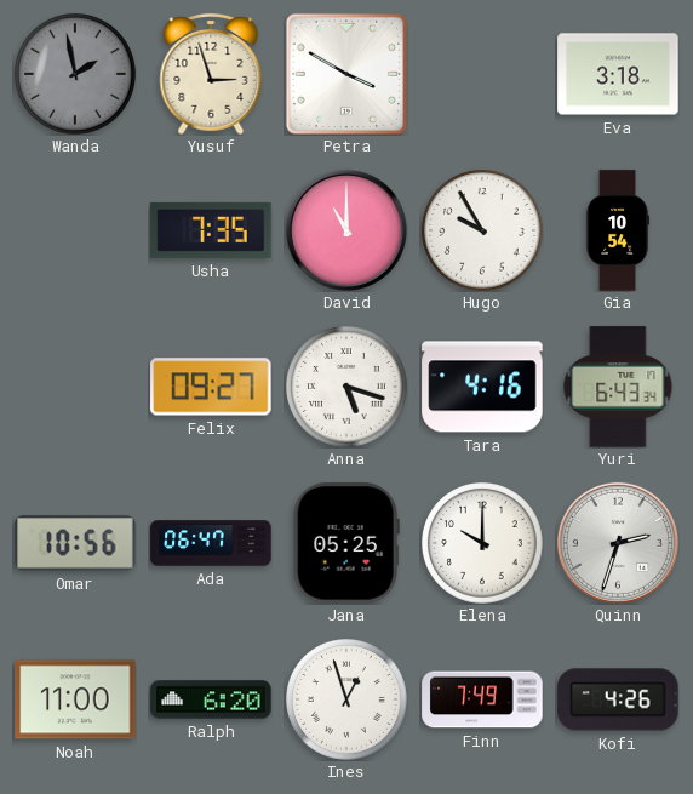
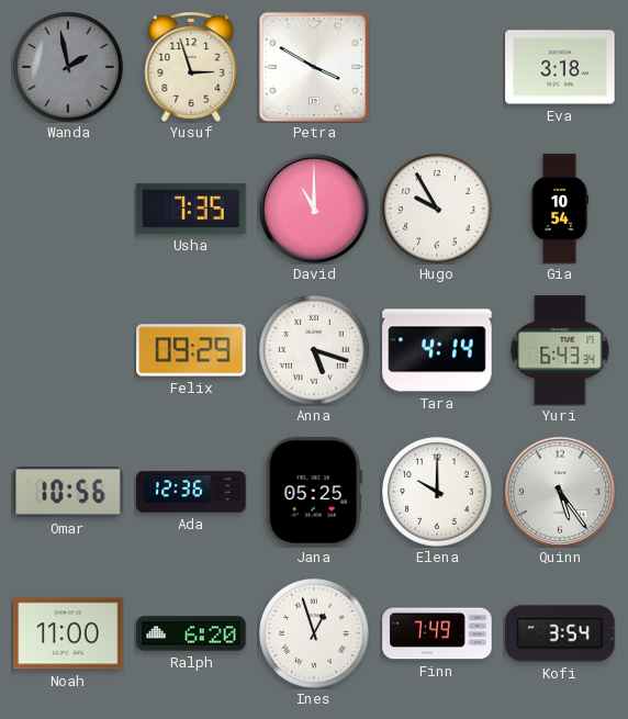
Felix: 09:27 -> 09:29
Tara: 4:16 -> 4:14
Ada: 06:47 -> 12:36
Quinn: 2:33 -> 5:24
Kofi: 4:26 -> 3:54
